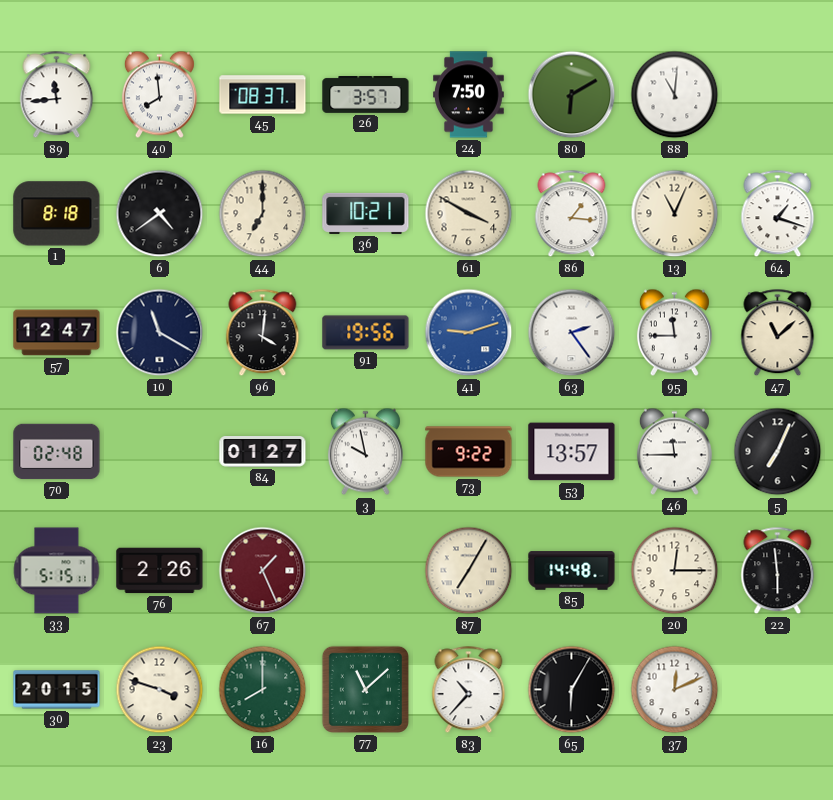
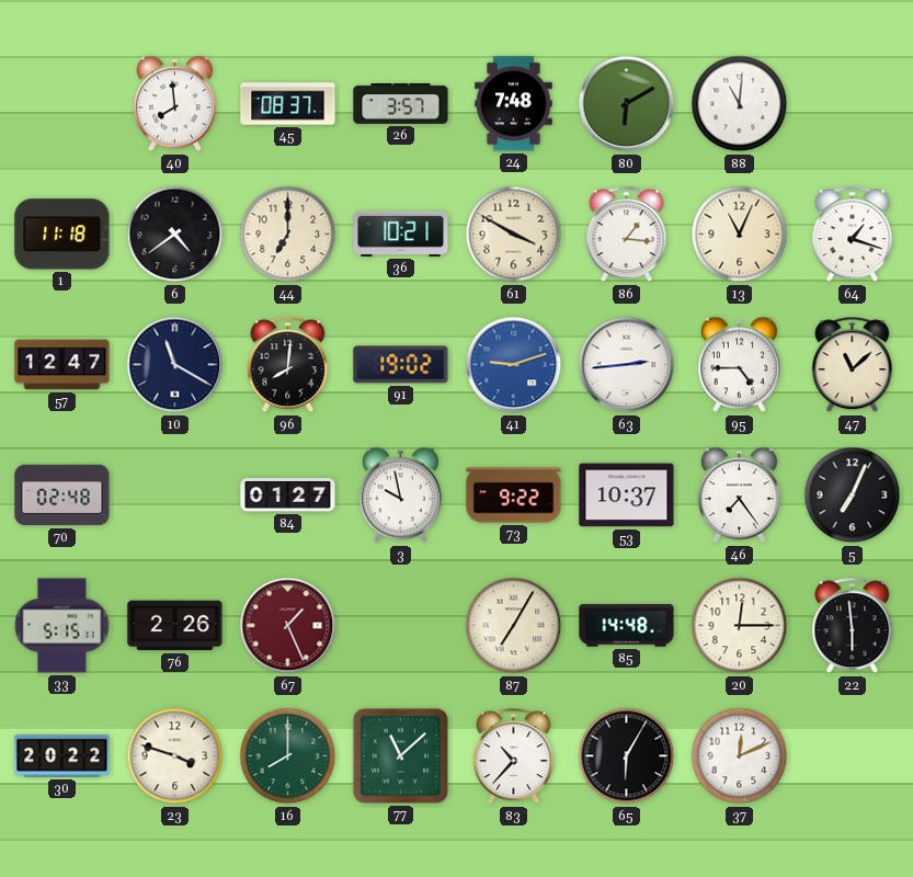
89: 11:44 -> none
24: 7:50 -> 7:48
1: 8:18 -> 11:18
96: 4:01 -> 8:01
91: 19:56 -> 19:02
63: 2:24 -> 2:44
95: 11:45 -> 4:45
53: 13:57 -> 10:37
46: 11:45 -> 7:24
30: 20:15 -> 20:22
